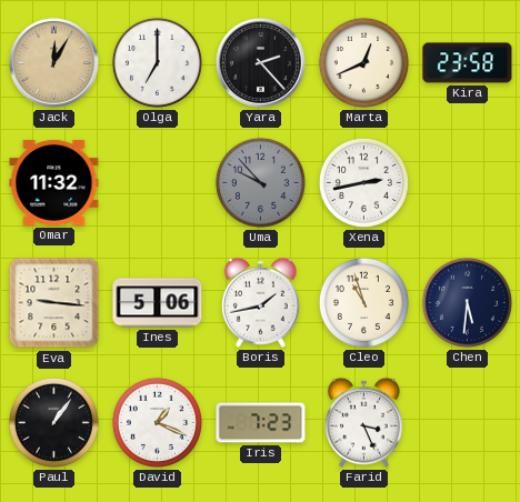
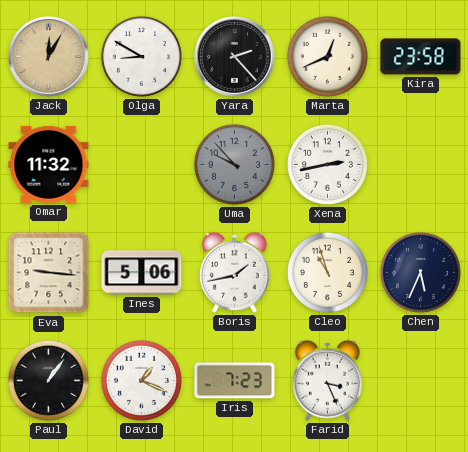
Olga: 7:00 -> 8:50
Chen: 5:31 -> 5:34
